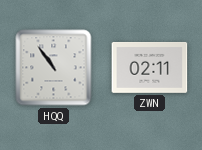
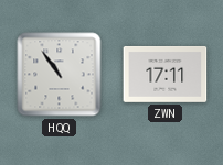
ZWN: 02:11 -> 17:11
